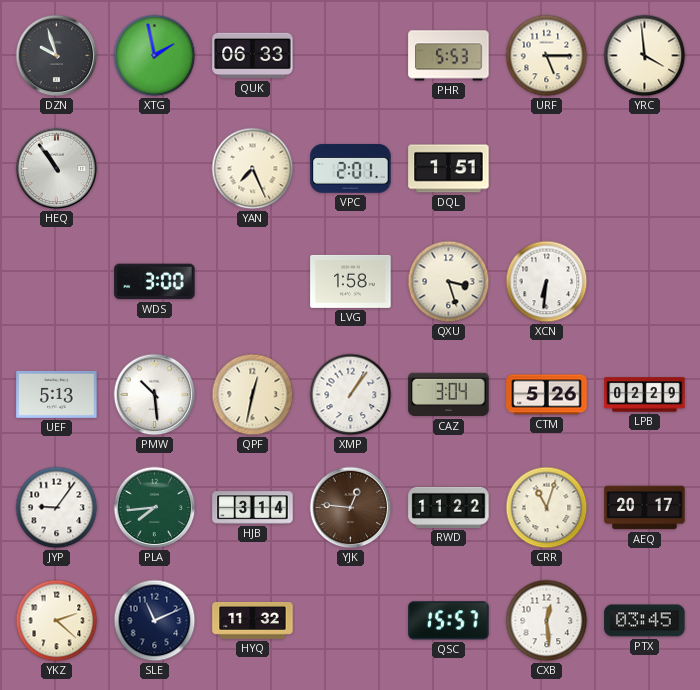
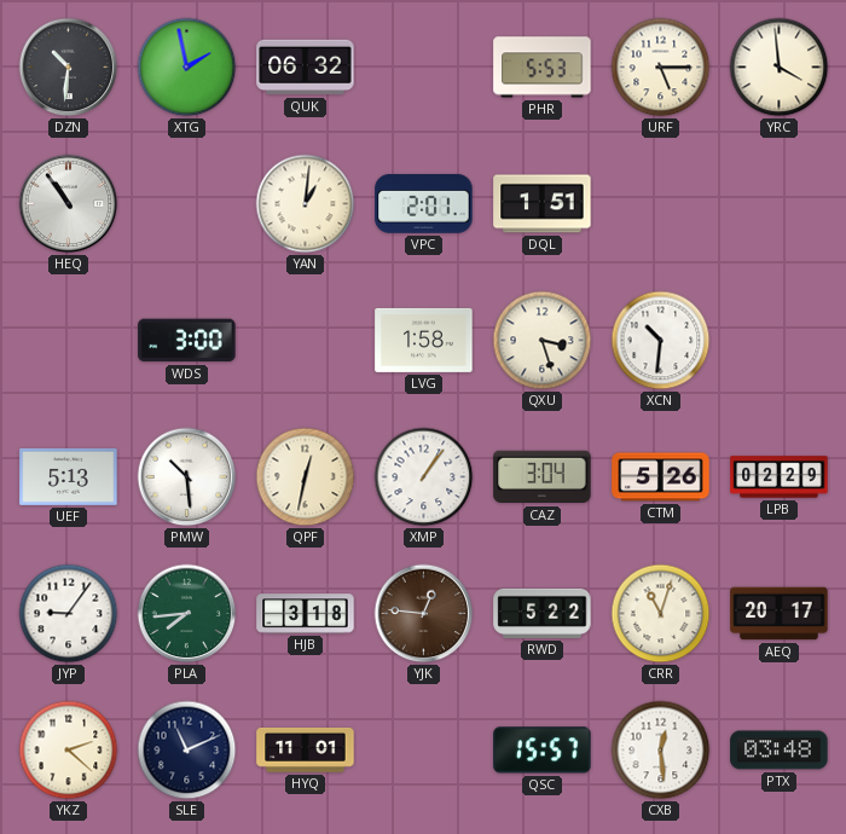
DZN: 9:57 -> 10:31
QUK: 06:33 -> 06:32
YAN: 7:26 -> 1:01
XCN: 6:31 -> 10:31
HJB: 3:14 -> 3:18
RWD: 11:22 -> 5:22
HYQ: 11:32 -> 11:01
PTX: 03:45 -> 03:48
